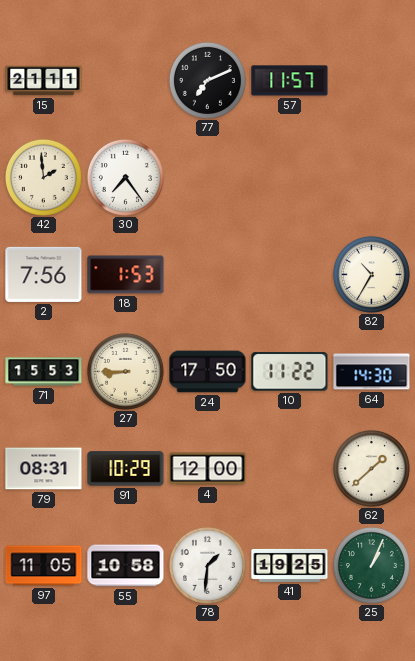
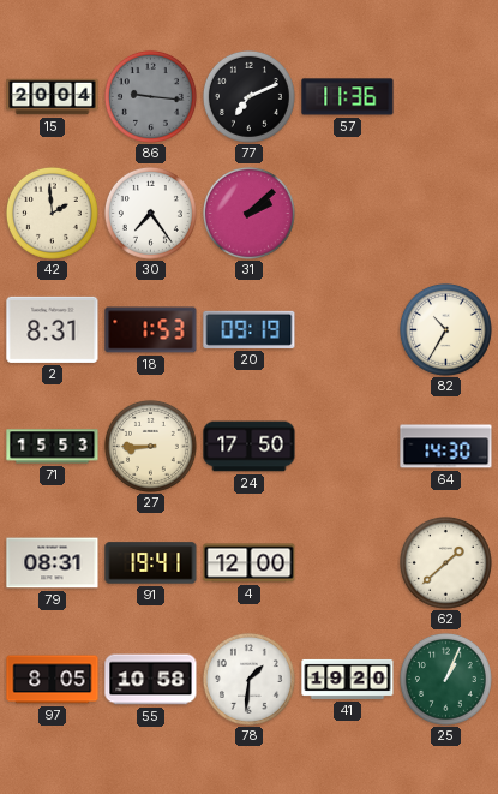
15: 21:11 -> 20:04
86: none -> 9:16
57: 11:57 -> 11:36
31: none -> 2:08
2: 7:56 -> 8:31
20: none -> 09:19
10: 11:22 -> none
91: 10:29 -> 19:41
97: 11:05 -> 8:05
41: 19:25 -> 19:20
